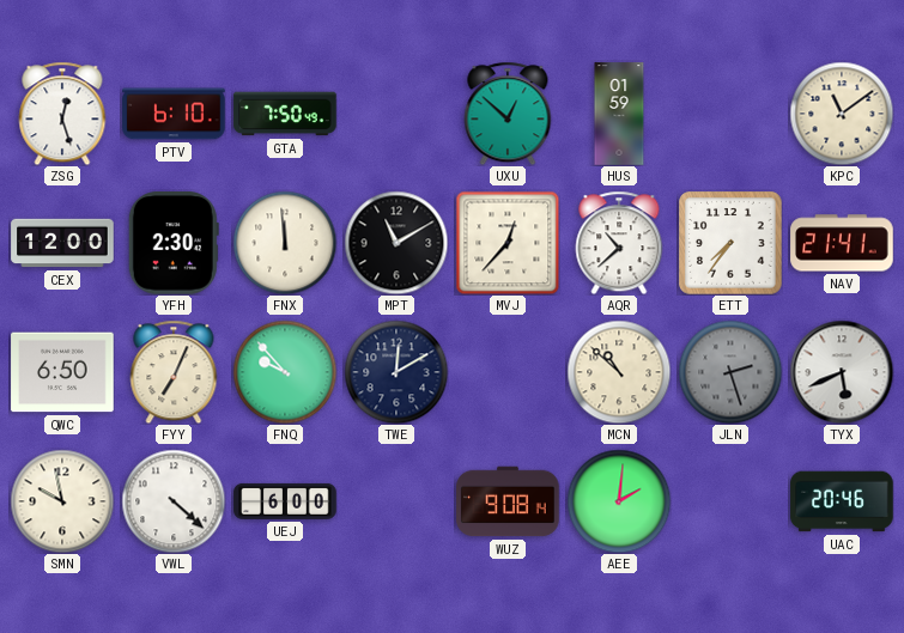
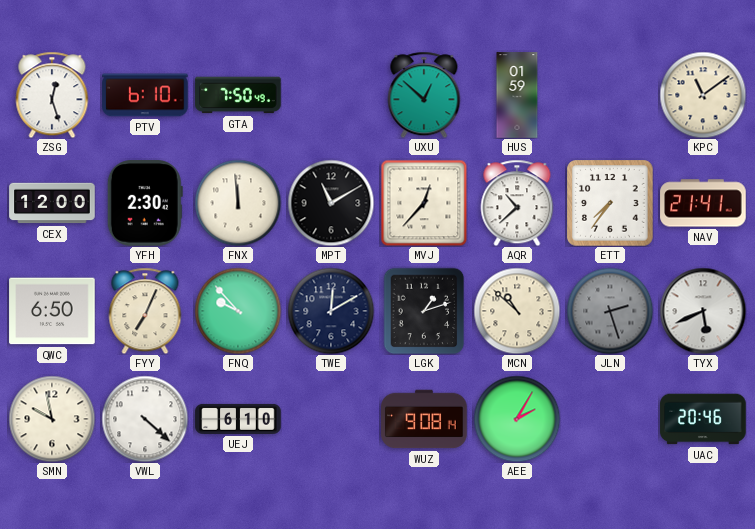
LGK: none -> 1:12
UEJ: 6:00 -> 6:10
AEE: 2:01 -> 2:05
